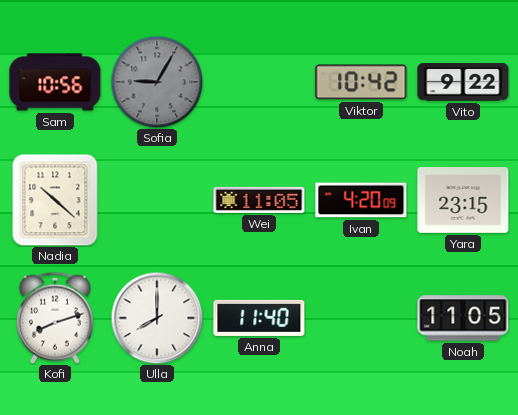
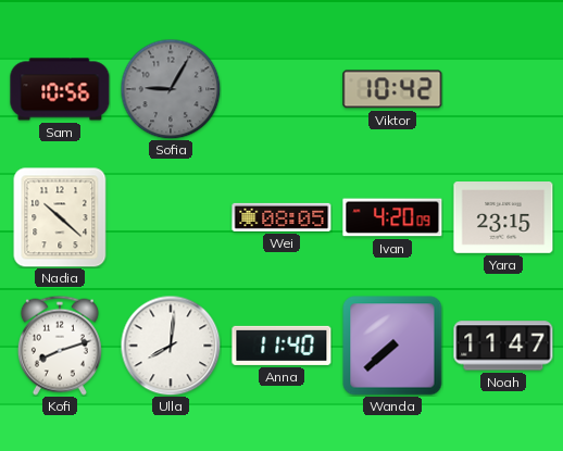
Vito: 9:22 -> none
Wei: 11:05 -> 08:05
Ulla: 8:00 -> 8:01
Wanda: none -> 7:38
Noah: 11:05 -> 11:47
